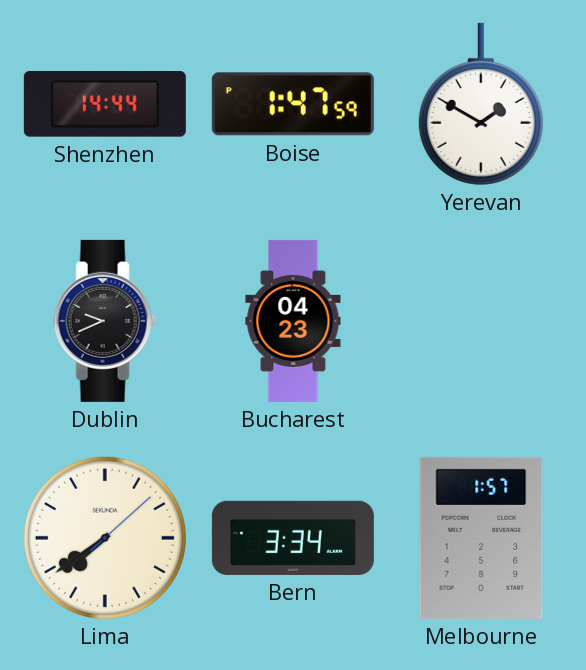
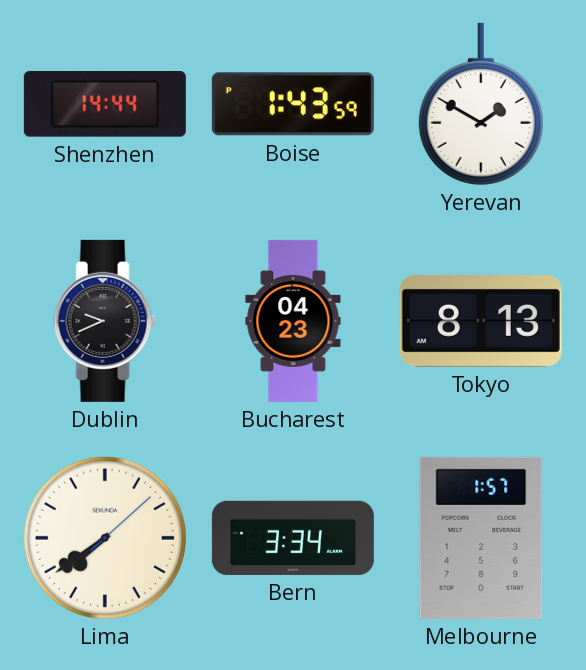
Boise: 1:47 -> 1:43
Tokyo: none -> 8:13
